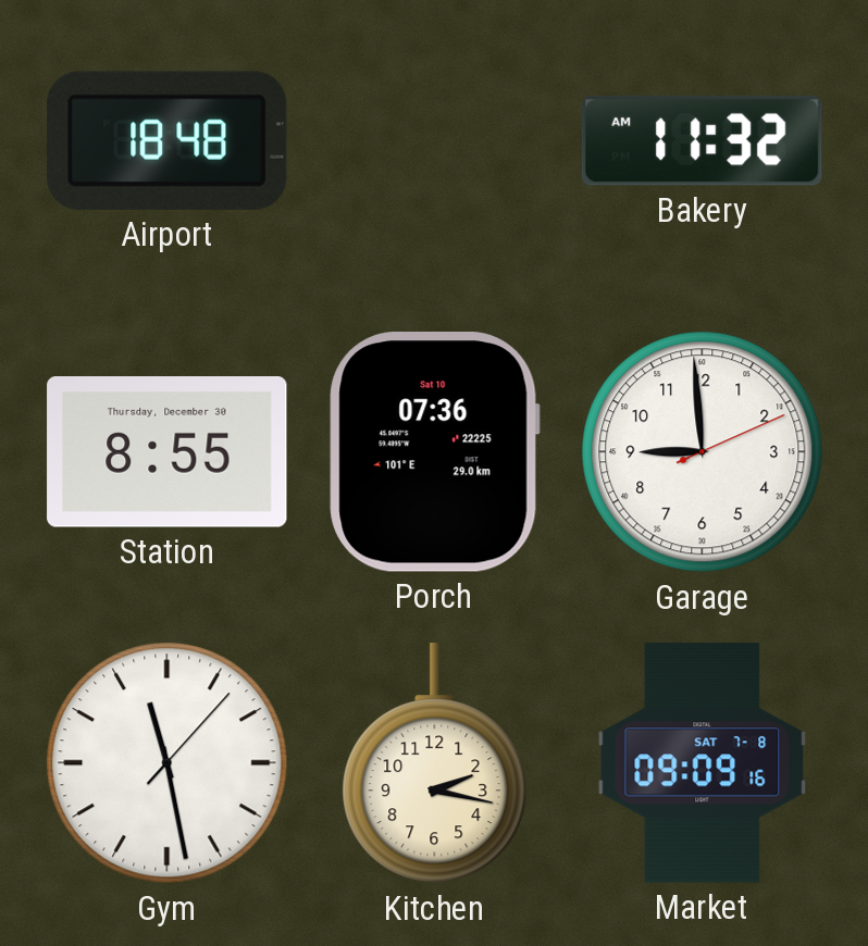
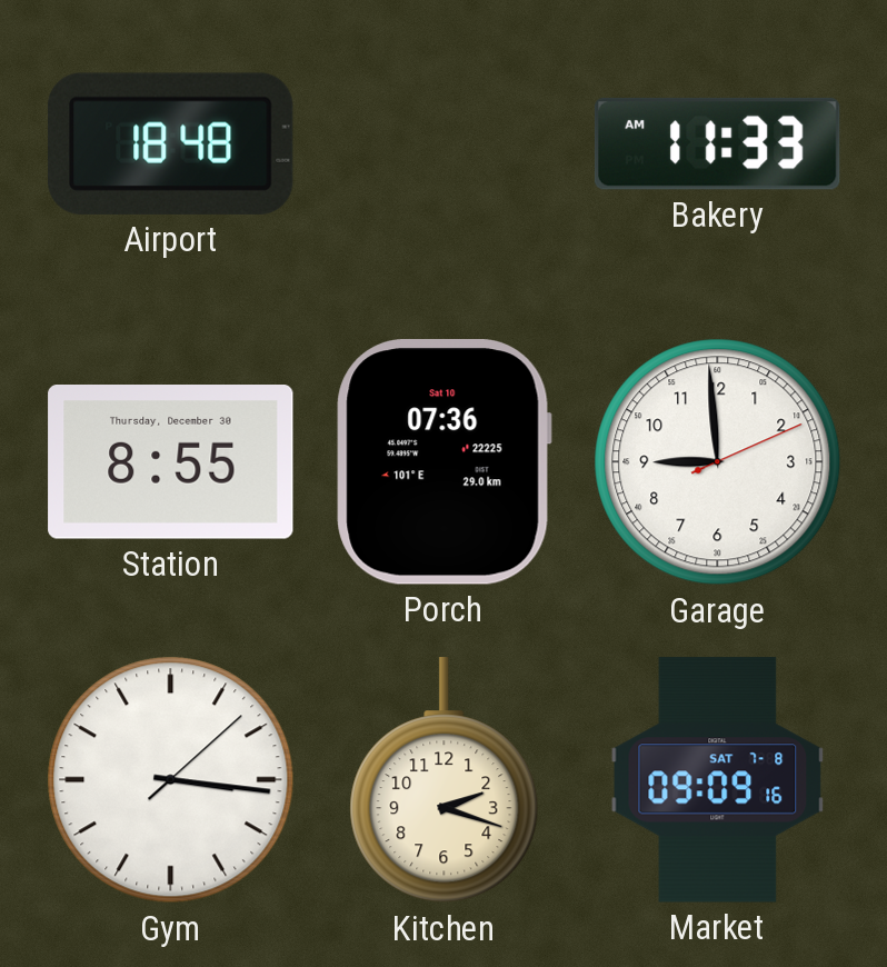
Bakery: 11:32 -> 11:33
Gym: 11:28 -> 3:16
Kitchen: 2:17 -> 2:18
